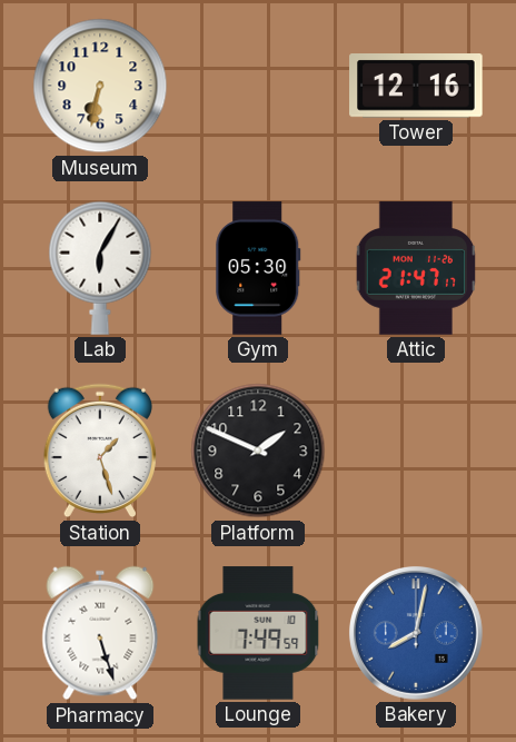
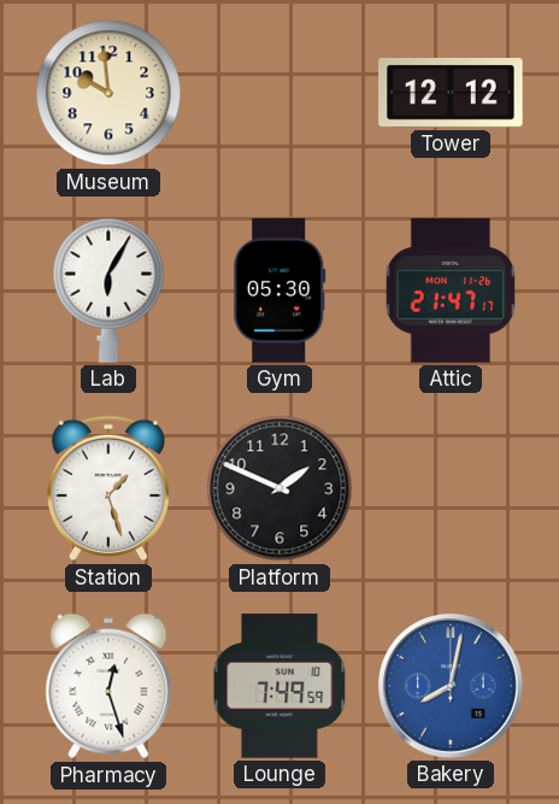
Museum: 6:32 -> 9:59
Tower: 12:16 -> 12:12
Pharmacy: 5:27 -> 12:27
